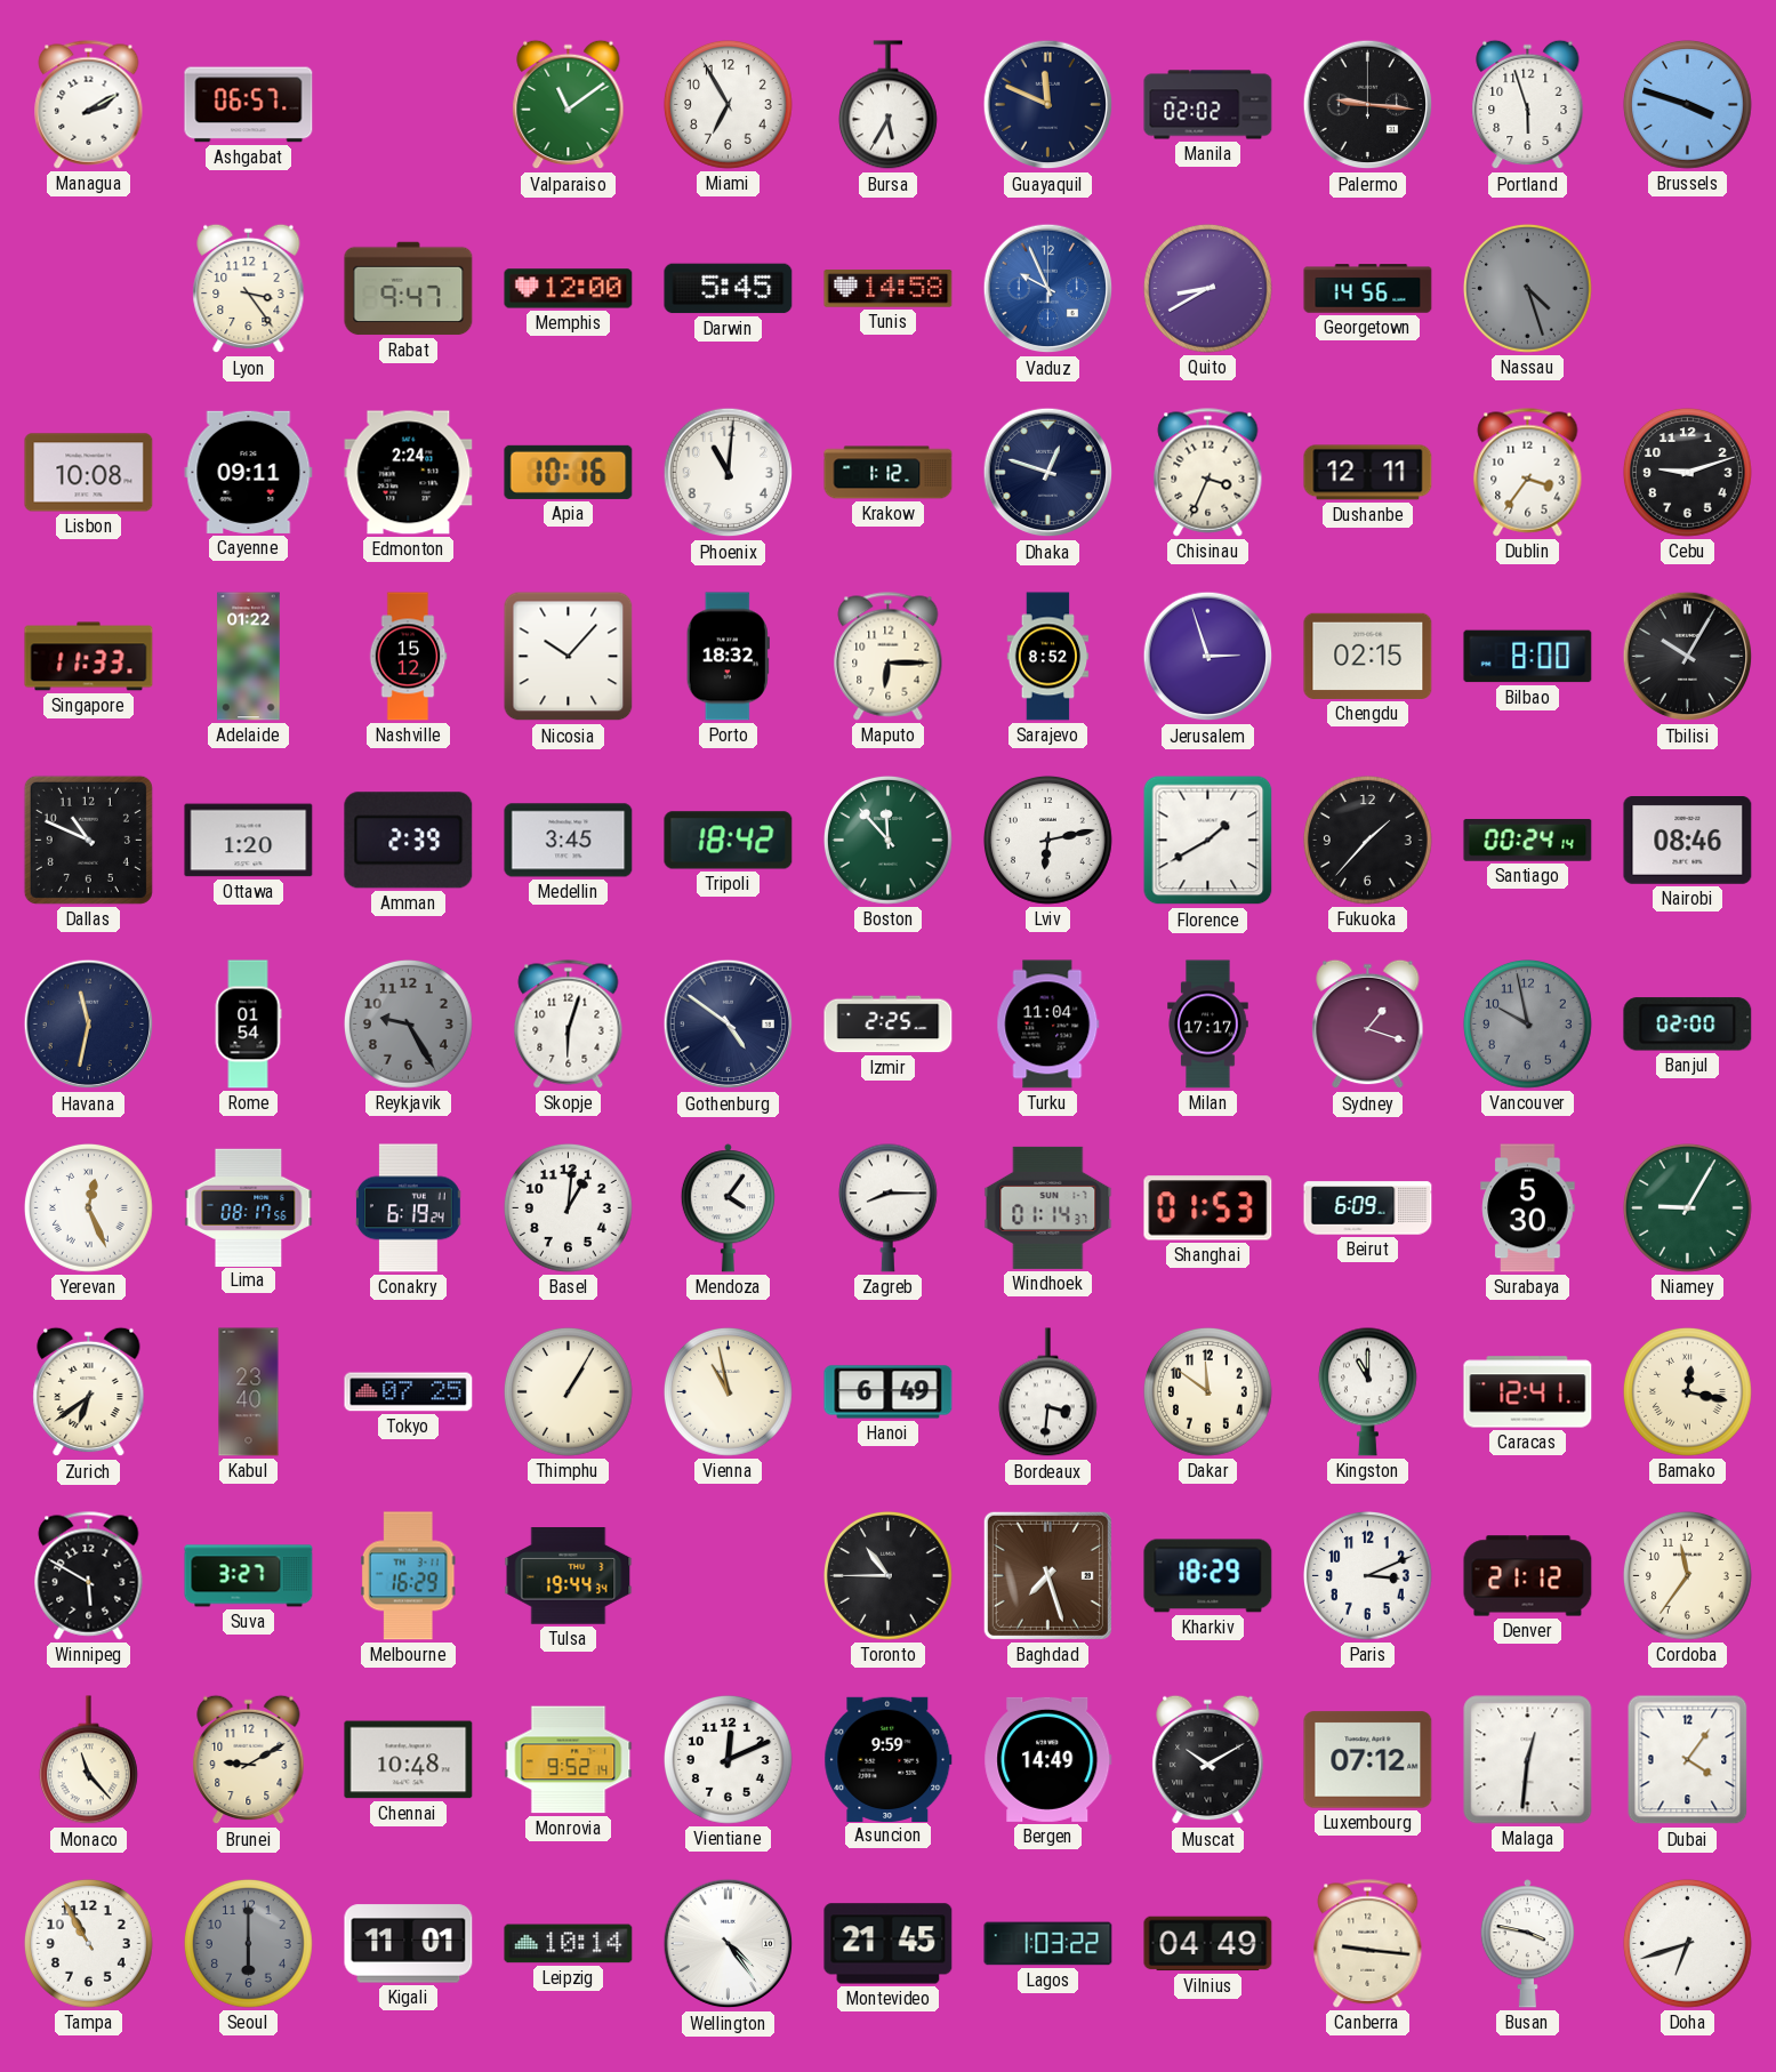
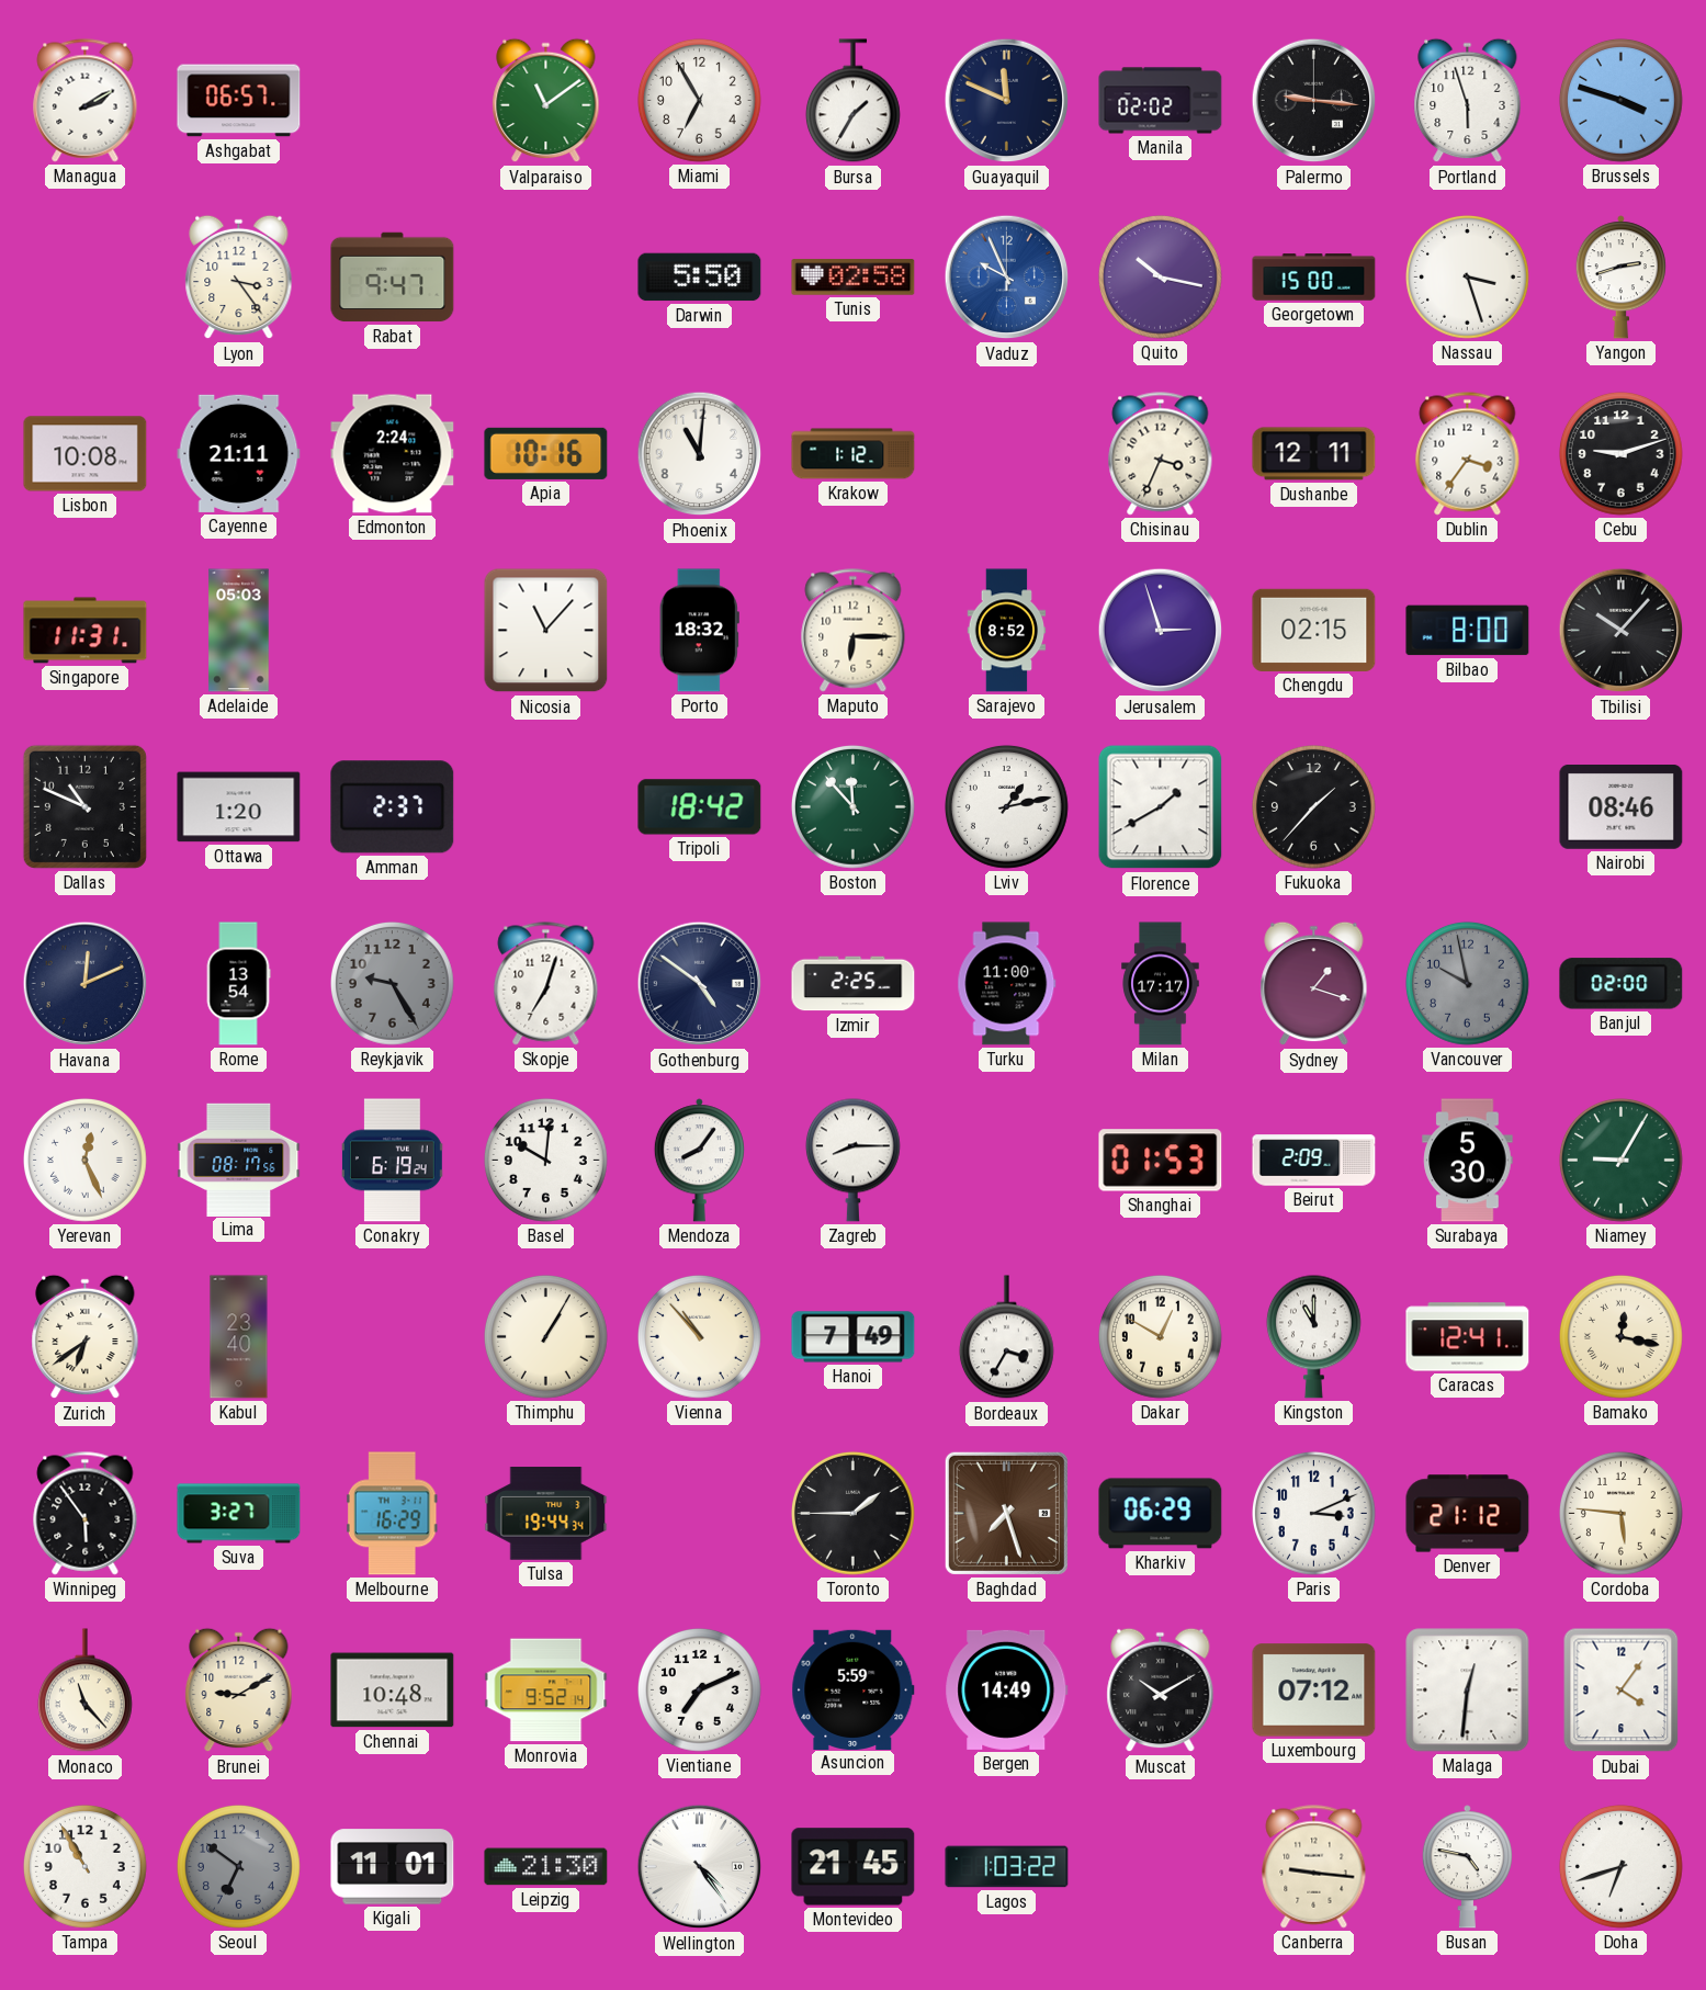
Bursa: 5:35 -> 1:35
Memphis: 12:00 -> none
Darwin: 5:45 -> 5:50
Tunis: 14:58 -> 02:58
Quito: 8:40 -> 10:17
Georgetown: 14:56 -> 15:00
Nassau: 4:27 -> 3:27
Nassau dial: grey -> white
Yangon: none -> 2:42
Cayenne: 09:11 -> 21:11
Dhaka: 12:48 -> none
Singapore: 11:33 -> 11:31
Adelaide: 01:22 -> 05:03
Nashville: 15:12 -> none
Nicosia: 10:07 -> 11:07
Tbilisi: 10:05 -> 10:07
Amman: 2:39 -> 2:37
Medellin: 3:45 -> none
Lviv: 6:13 -> 1:13
Santiago: 00:24 -> none
Havana: 11:32 -> 12:11
Rome: 01:54 -> 13:54
Skopje: 6:03 -> 7:03
Turku: 11:04 -> 11:00
Basel: 1:01 -> 10:01
Mendoza: 4:06 -> 8:06
Windhoek: 01:14 -> none
Beirut: 6:09 -> 2:09
Tokyo: 07:25 -> none
Vienna: 10:58 -> 10:53
Hanoi: 6:49 -> 7:49
Bordeaux: 3:31 -> 3:35
Dakar: 11:51 -> 12:50
Winnipeg: 5:50 -> 5:54
Toronto: 10:45 -> 1:45
Kharkiv: 18:29 -> 06:29
Cordoba: 11:36 -> 5:46
Vientiane: 12:11 -> 7:11
Asuncion: 9:59 -> 5:59
Seoul: 6:00 -> 6:51
Leipzig: 10:14 -> 21:30
Vilnius: 04:49 -> none
Busan: 3:47 -> 4:47
